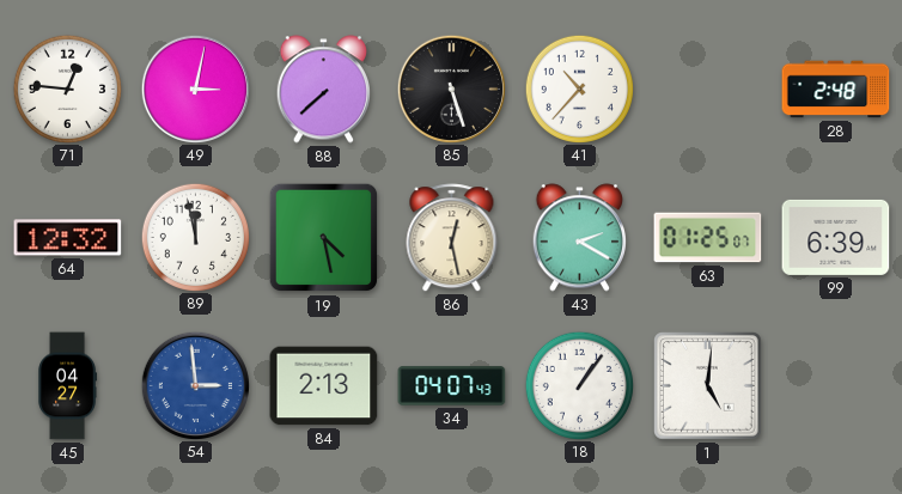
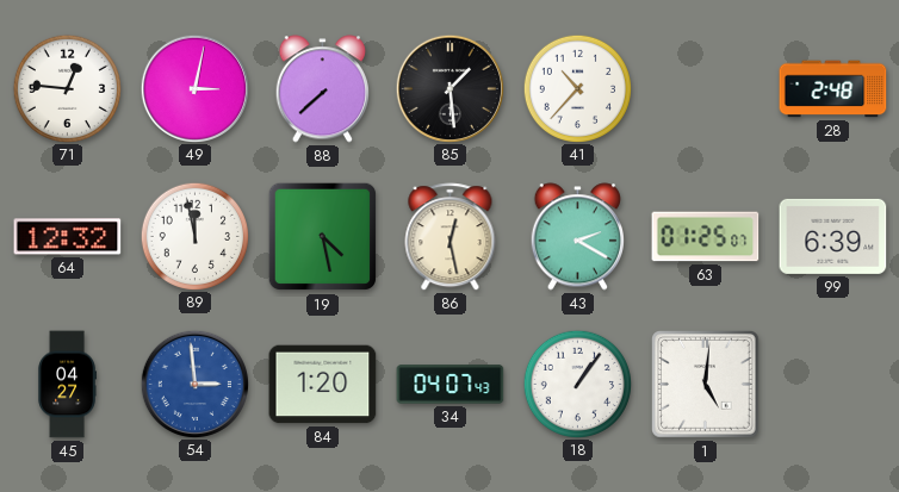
85: 5:27 -> 1:29
84: 2:13 -> 1:20
